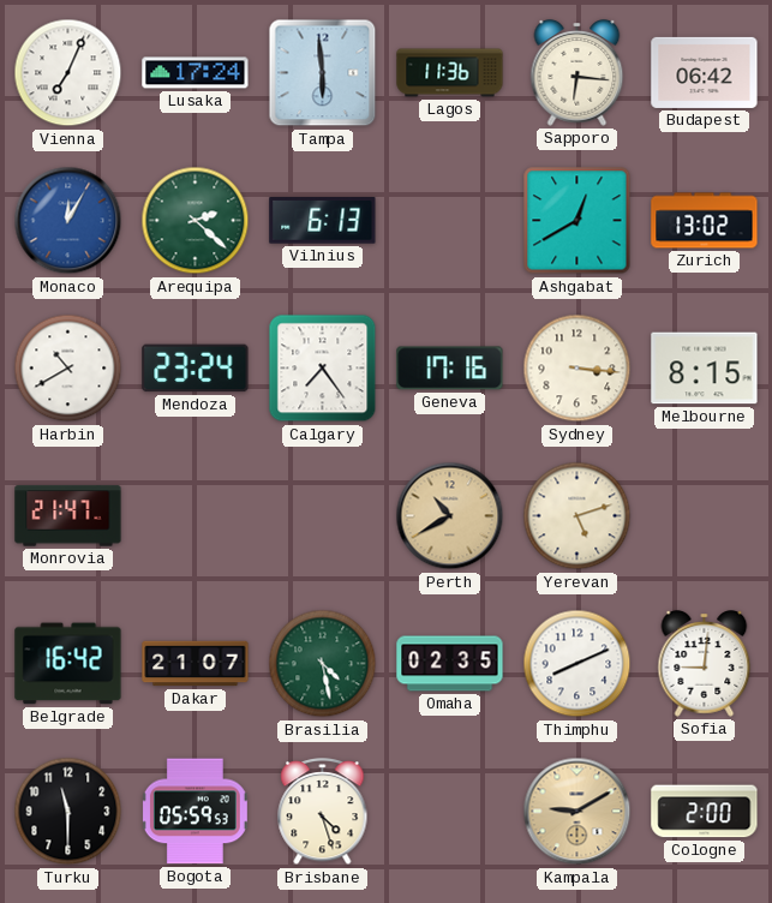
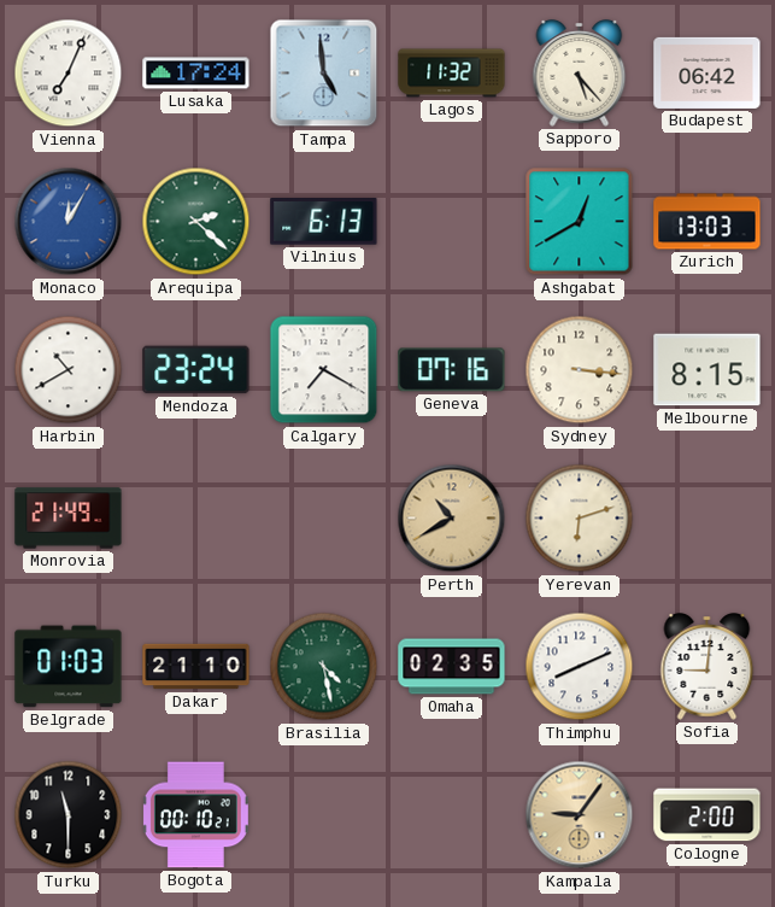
Tampa: 5:59 -> 4:59
Lagos: 11:36 -> 11:32
Sapporo: 6:16 -> 5:23
Zurich: 13:02 -> 13:03
Calgary: 7:24 -> 7:20
Geneva: 17:16 -> 07:16
Monrovia: 21:47 -> 21:49
Yerevan: 5:12 -> 6:12
Belgrade: 16:42 -> 01:03
Dakar: 21:07 -> 21:10
Bogota: 05:59 -> 00:10
Brisbane: 4:27 -> none
Kampala: 9:10 -> 9:06
